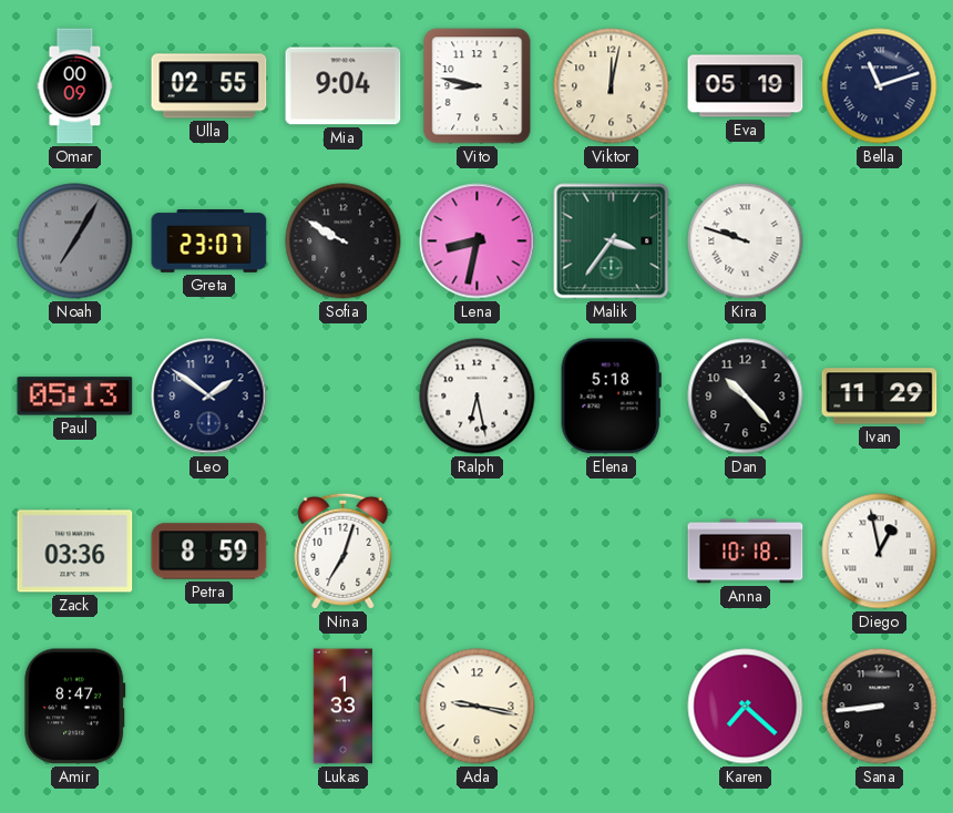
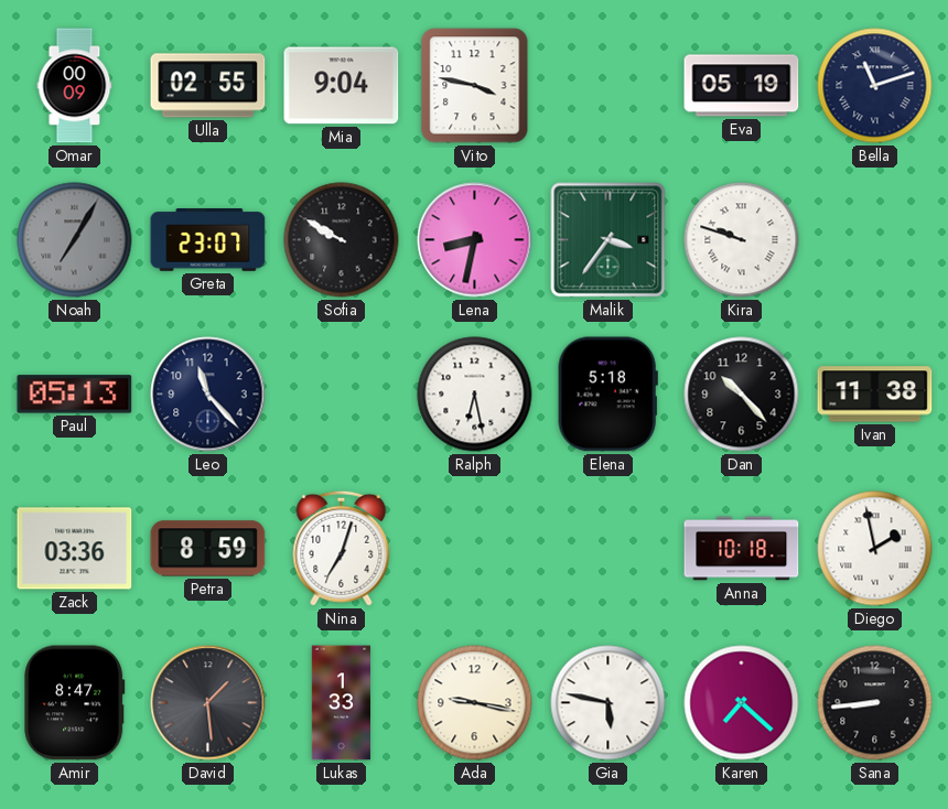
Vito: 8:47 -> 3:47
Viktor: 12:02 -> none
Leo: 1:51 -> 11:23
Ivan: 11:29 -> 11:38
Diego: 12:58 -> 1:58
David: none -> 1:29
Gia: none -> 5:47
